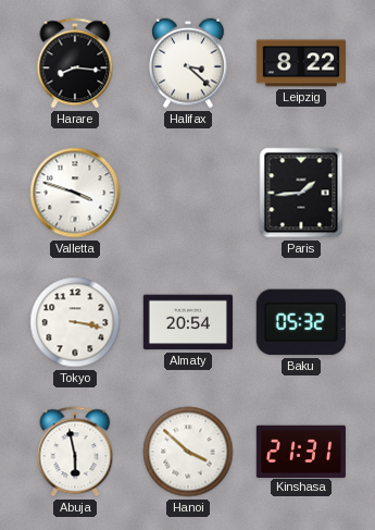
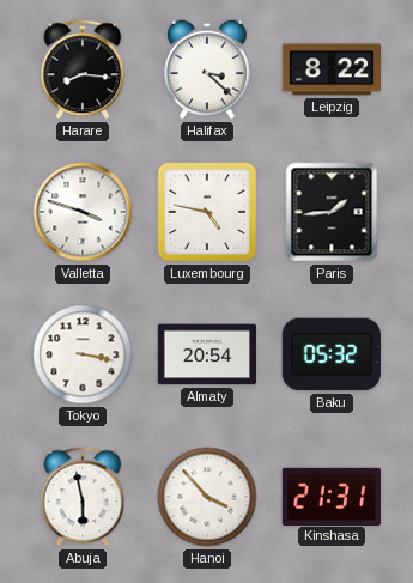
Luxembourg: none -> 4:47
Hanoi: 3:52 -> 3:53
